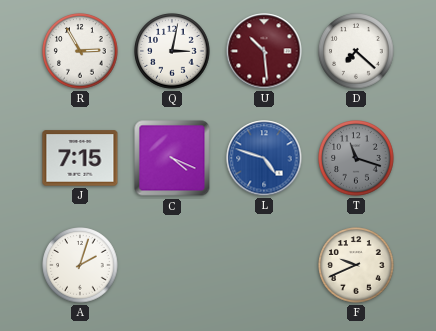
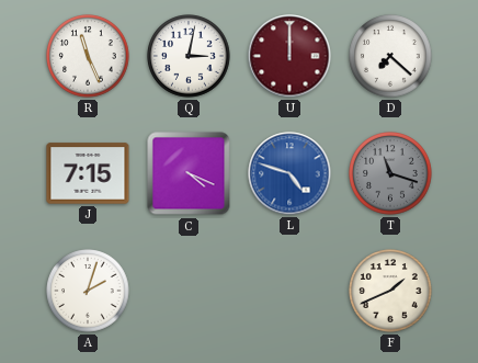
R: 2:55 -> 11:26
U: 10:29 -> 12:00
F: 9:41 -> 1:41
